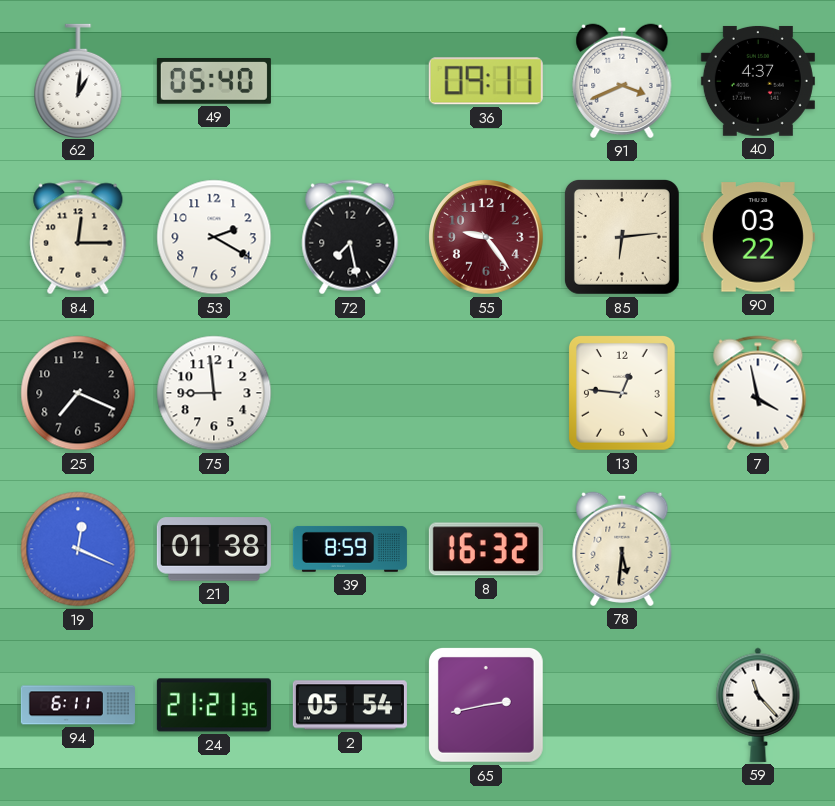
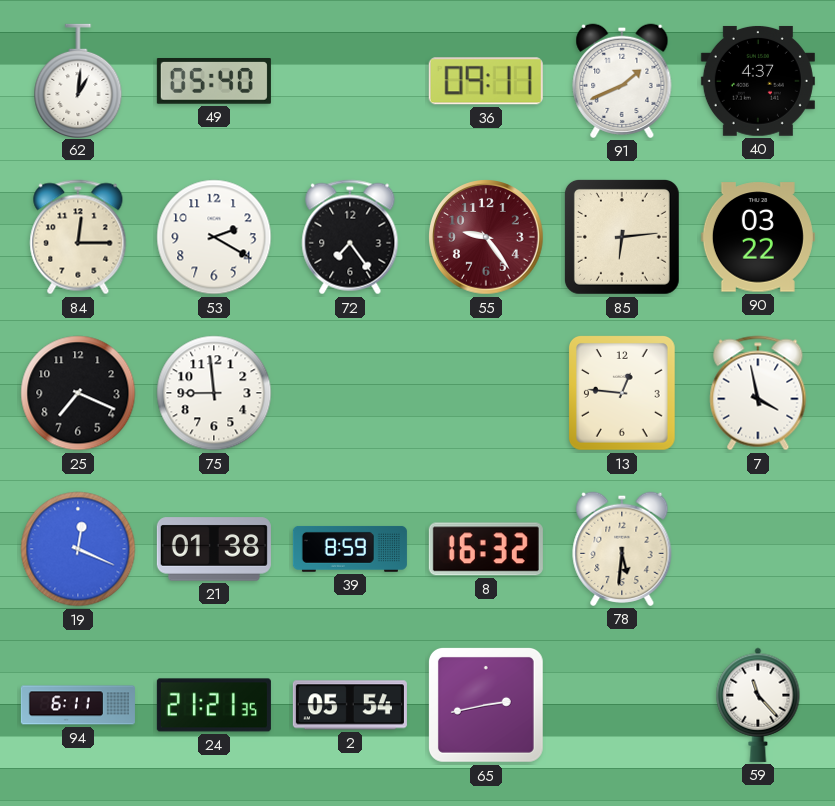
91: 3:41 -> 1:41
72: 7:28 -> 7:24
